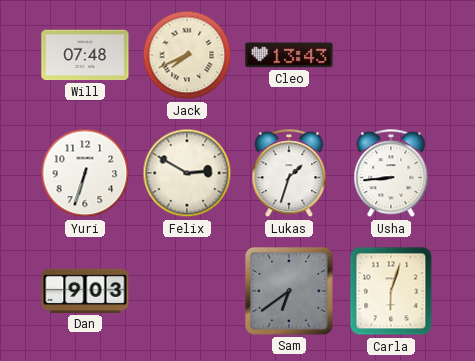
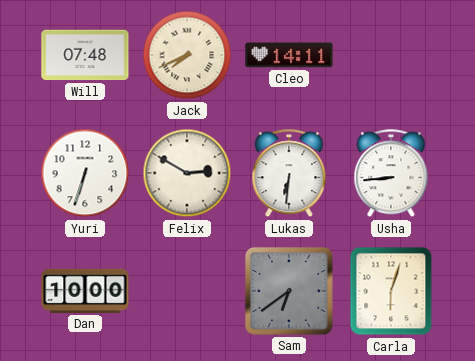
Cleo: 13:43 -> 14:11
Lukas: 1:33 -> 6:31
Dan: 9:03 -> 10:00
